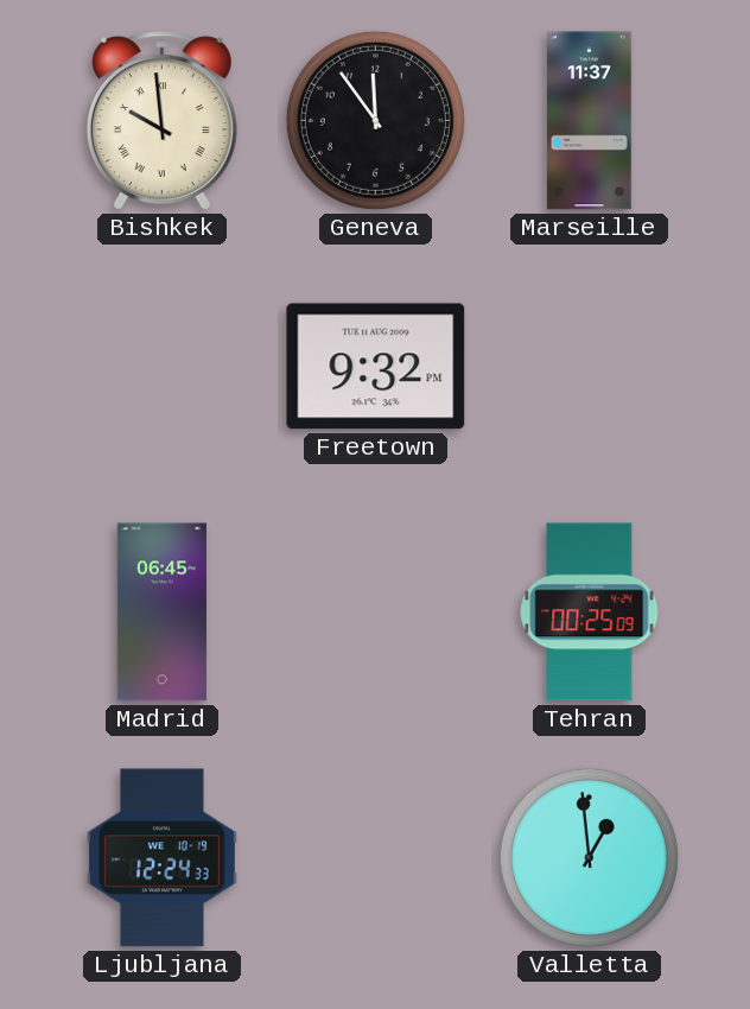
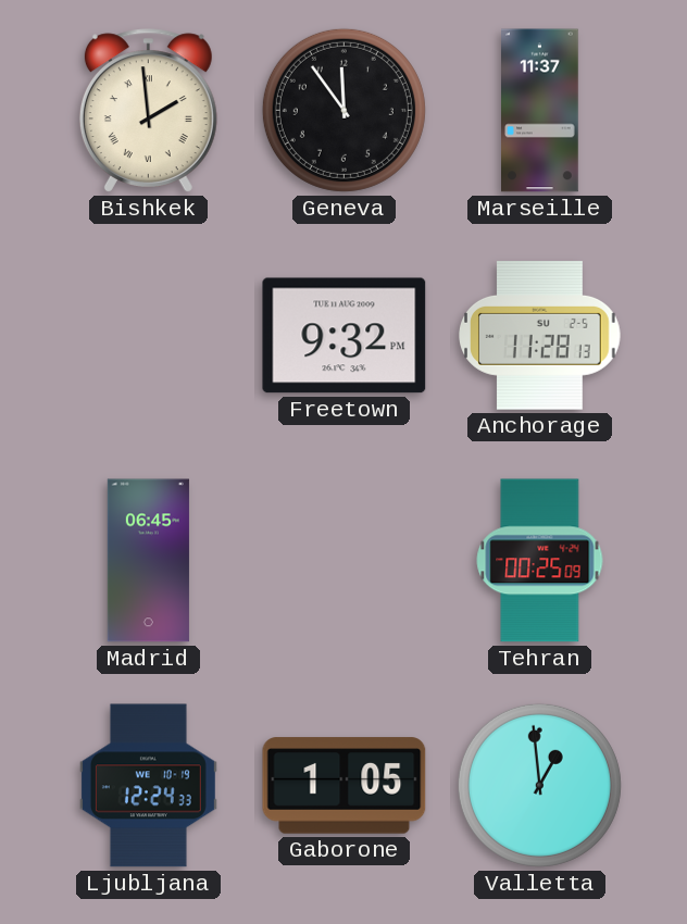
Bishkek: 9:59 -> 1:59
Anchorage: none -> 11:28
Gaborone: none -> 1:05
